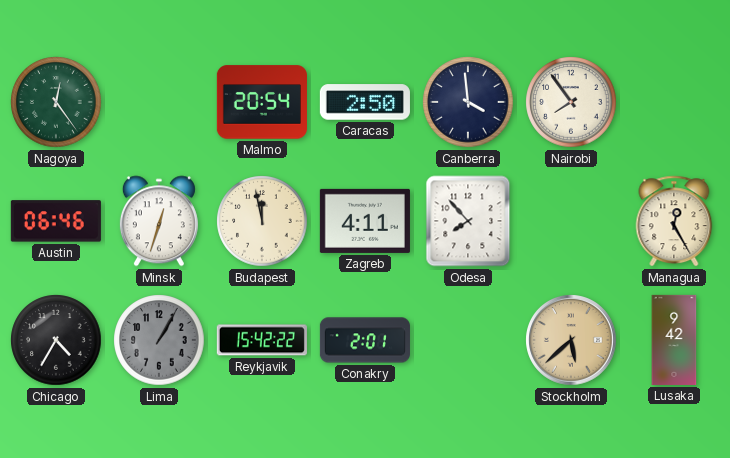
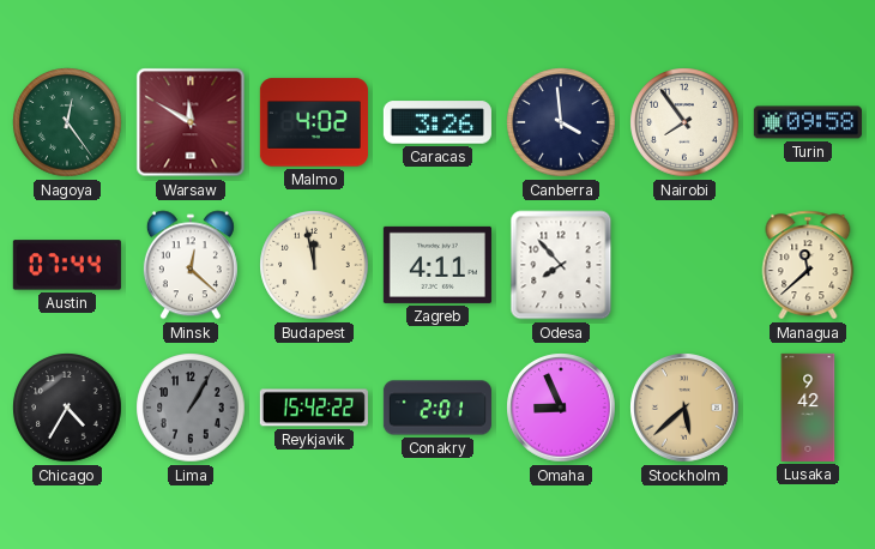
Warsaw: none -> 11:50
Malmo: 20:54 -> 4:02
Caracas: 2:50 -> 3:26
Turin: none -> 09:58
Austin: 06:46 -> 07:44
Minsk: 12:33 -> 12:22
Managua: 12:25 -> 11:38
Omaha: none -> 8:56
